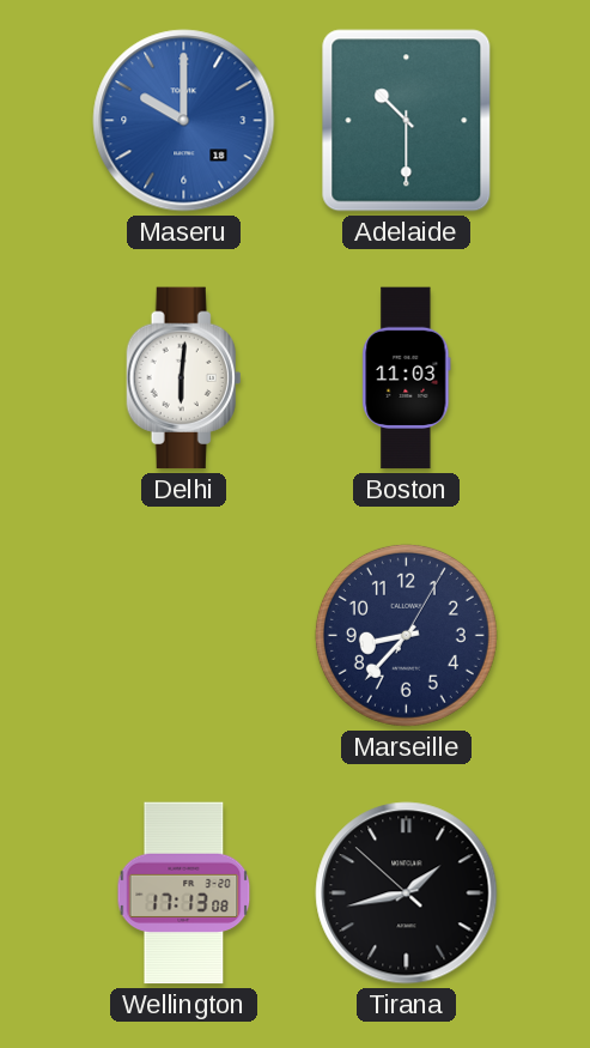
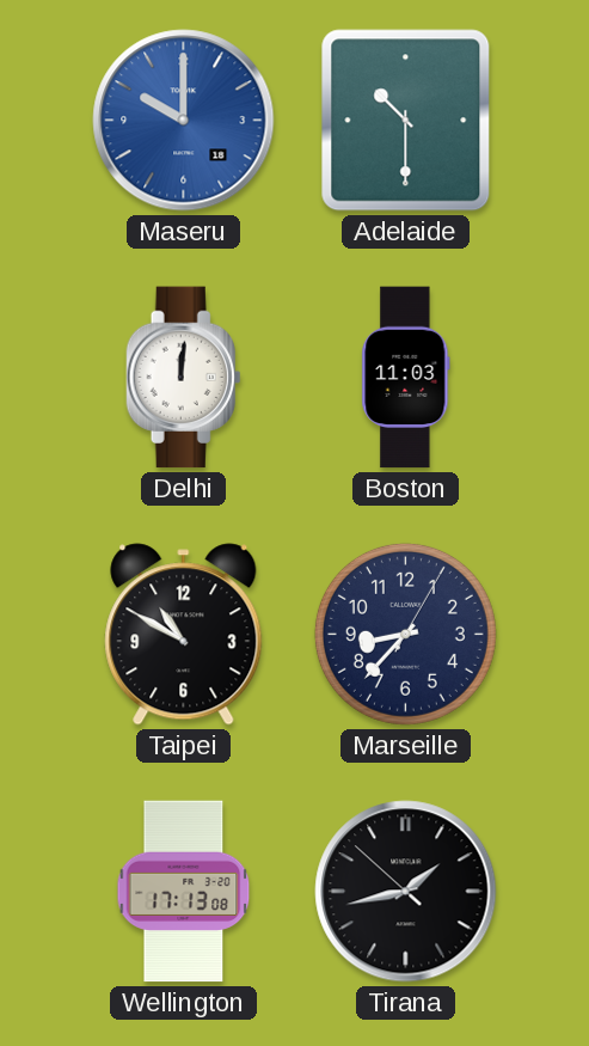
Delhi: 6:01 -> 12:01
Taipei: none -> 10:50
